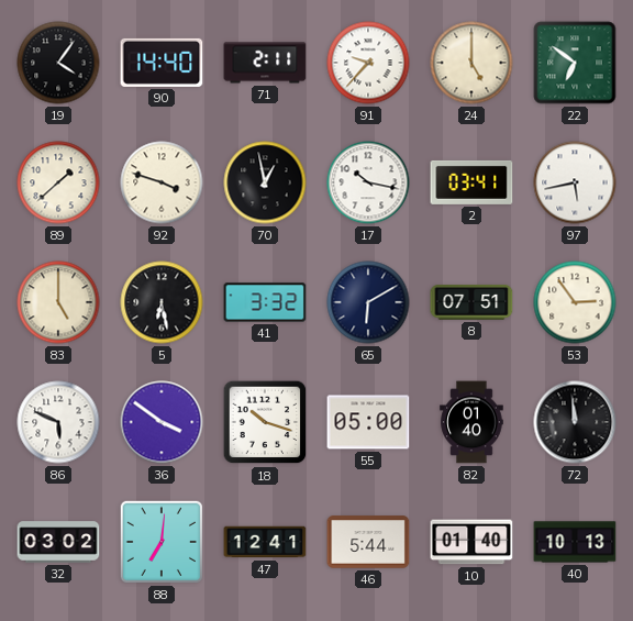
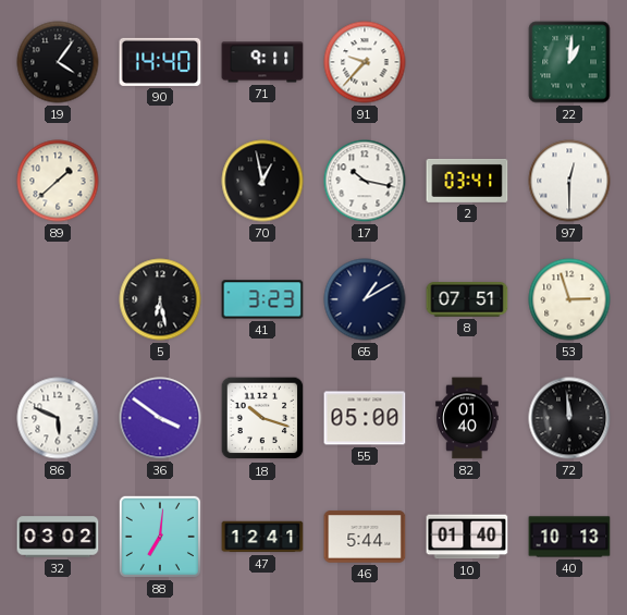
71: 2:11 -> 9:11
24: 5:00 -> none
22: 6:51 -> 1:01
92: 3:48 -> none
97: 5:43 -> 12:30
83: 5:00 -> none
41: 3:32 -> 3:23
65: 6:10 -> 1:10
53: 2:54 -> 2:57
